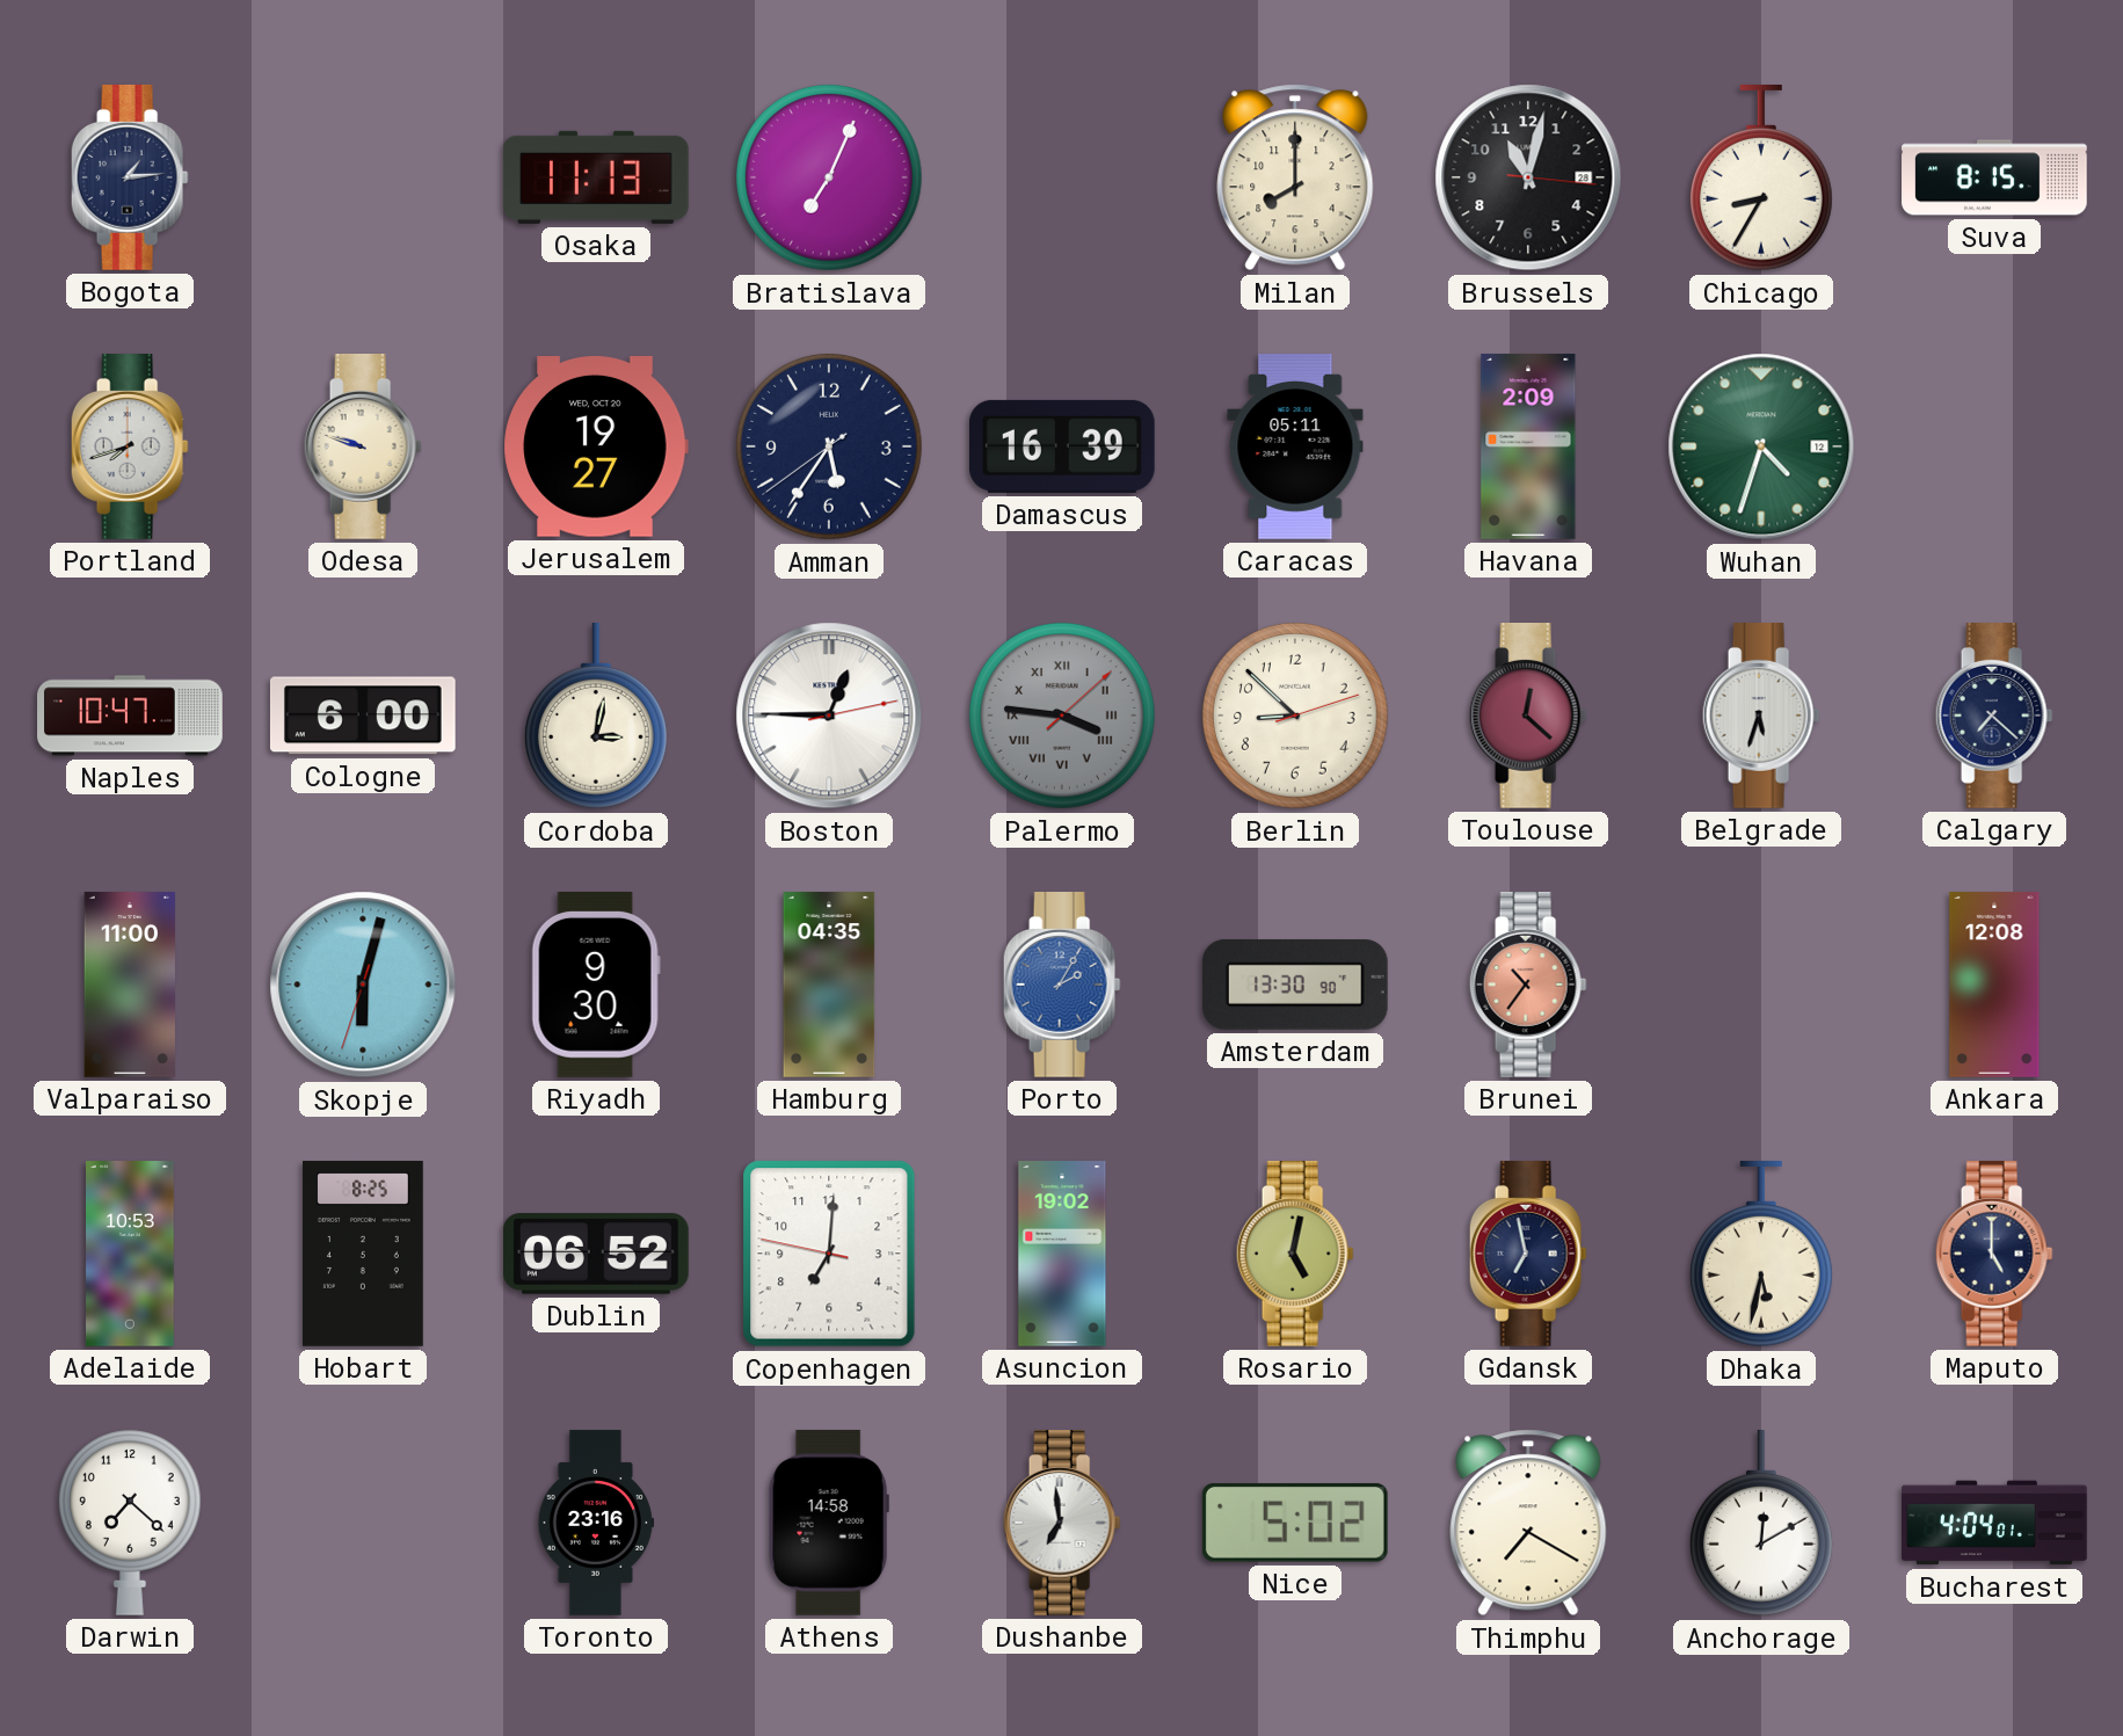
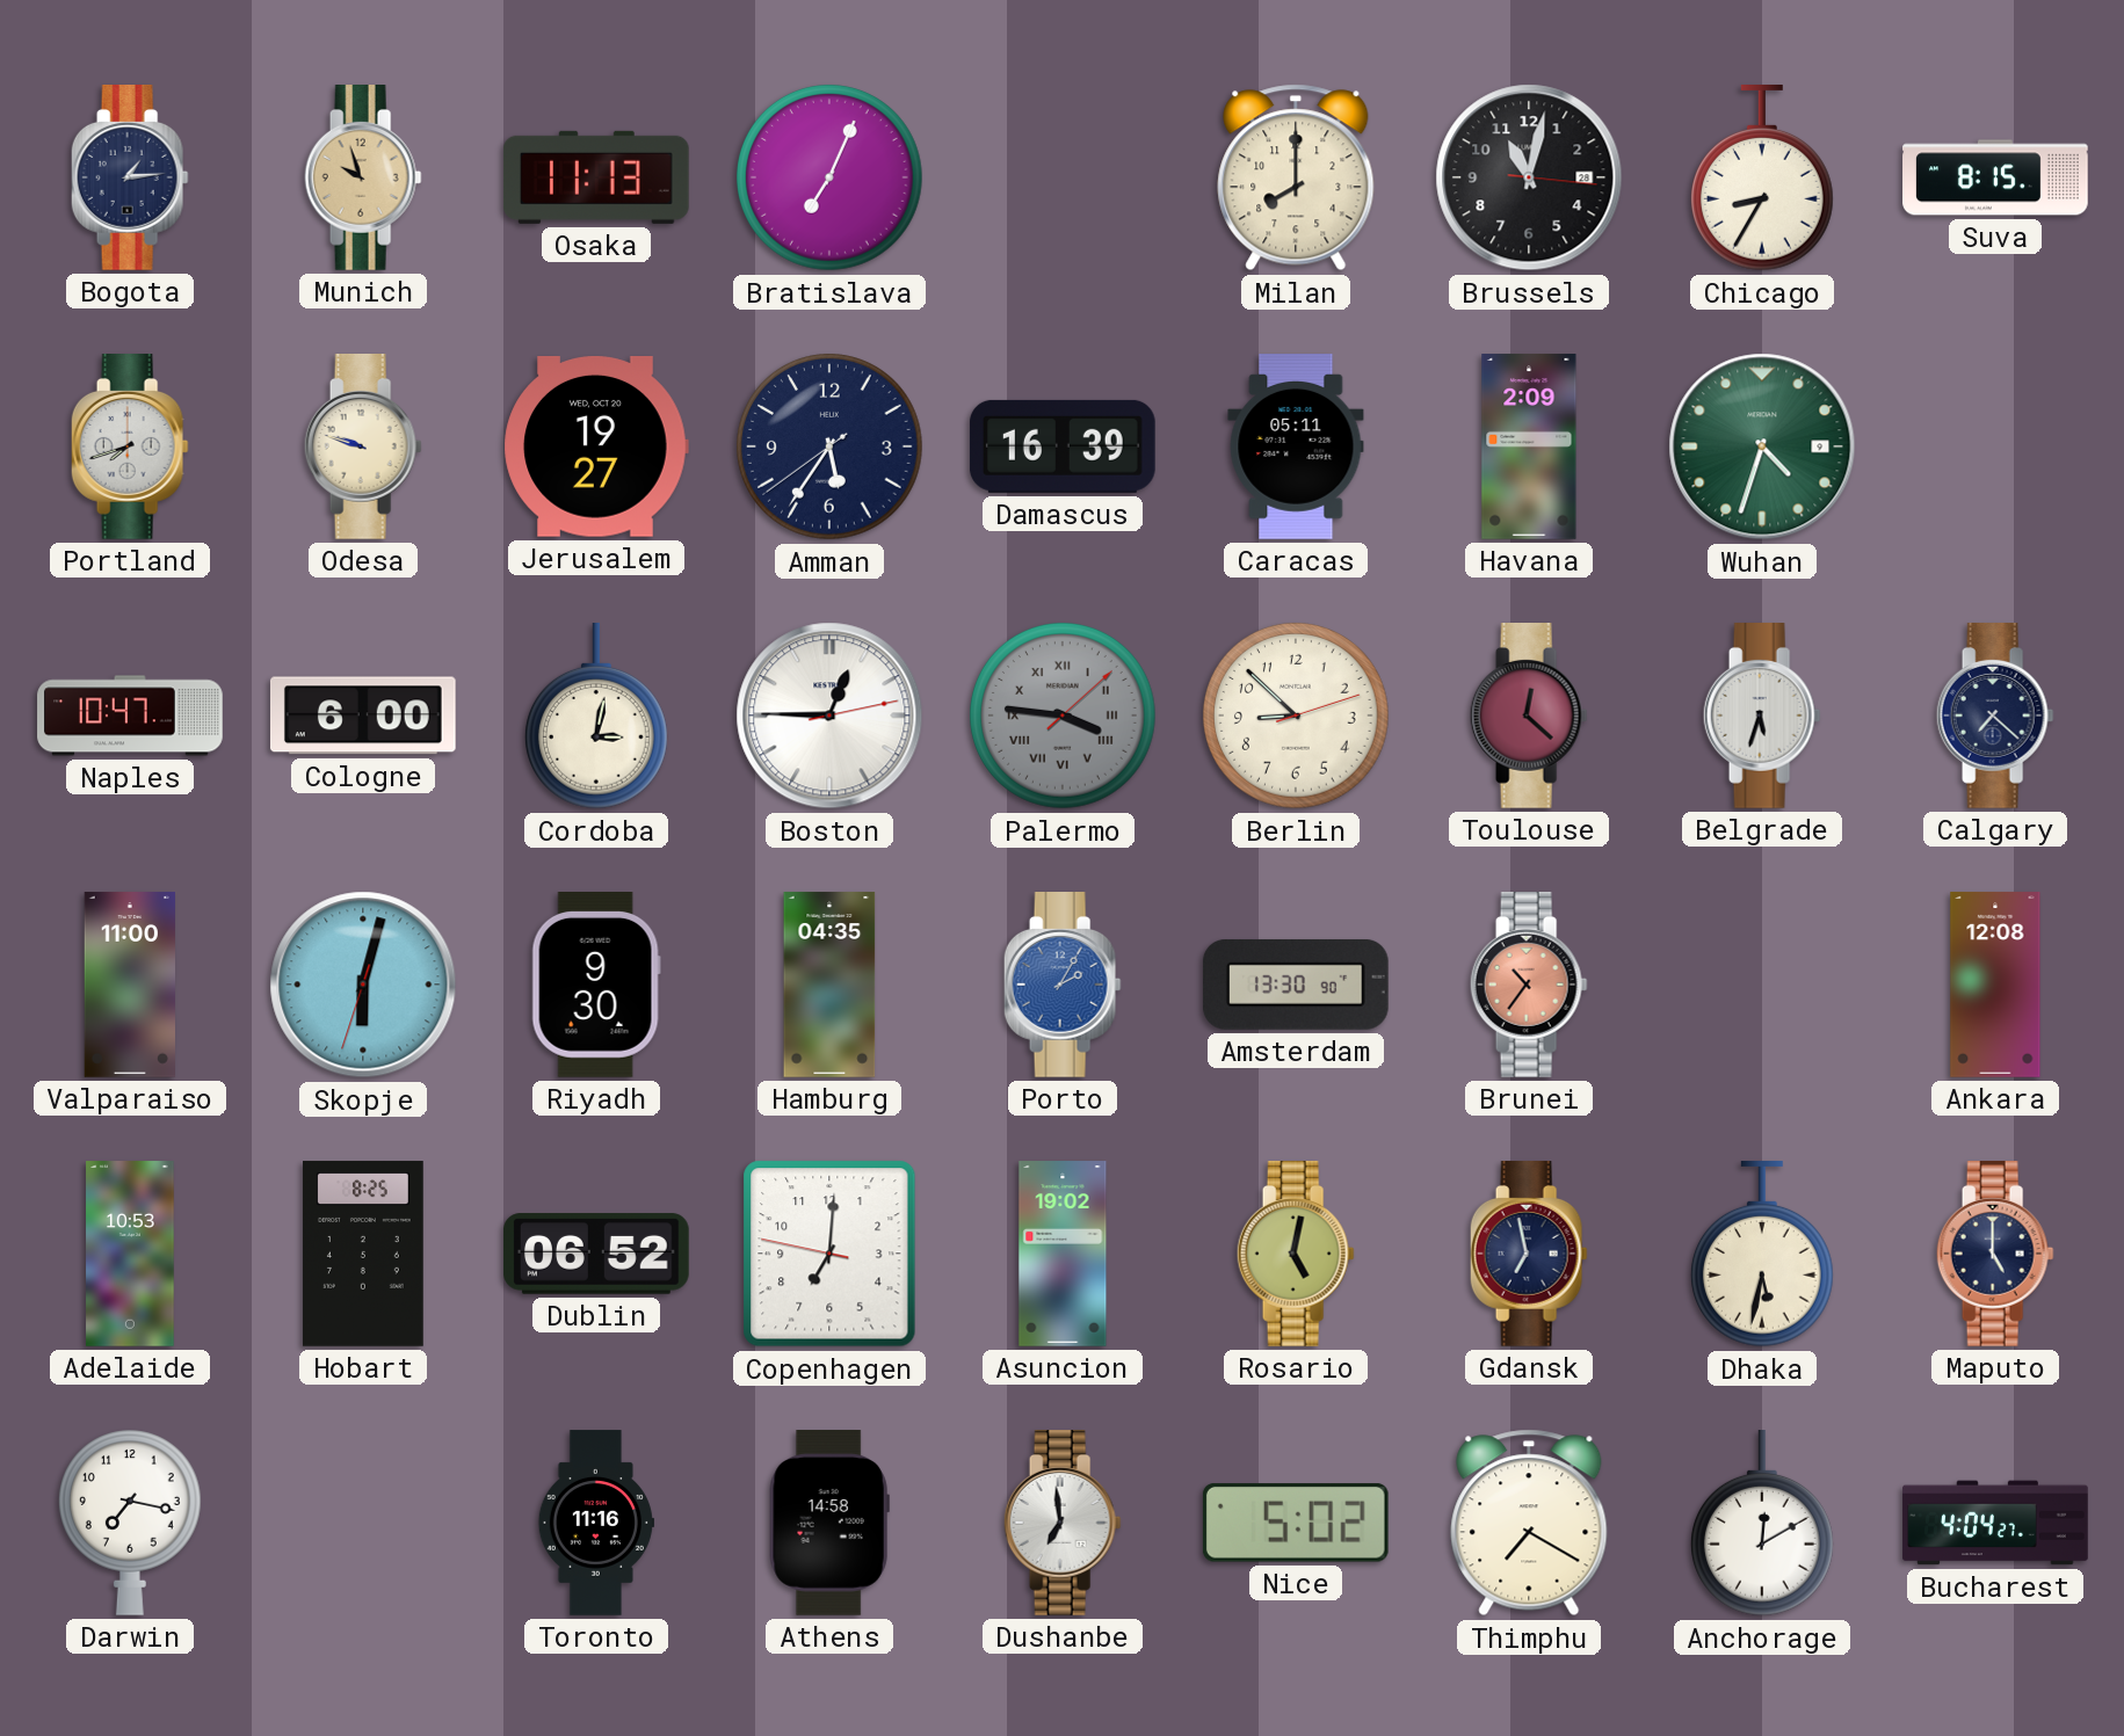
Munich: none -> 9:57
Wuhan date: 12 -> 9
Darwin: 7:22 -> 7:17
Toronto: 23:16 -> 11:16
Bucharest: 4:04:01 -> 4:04:27
